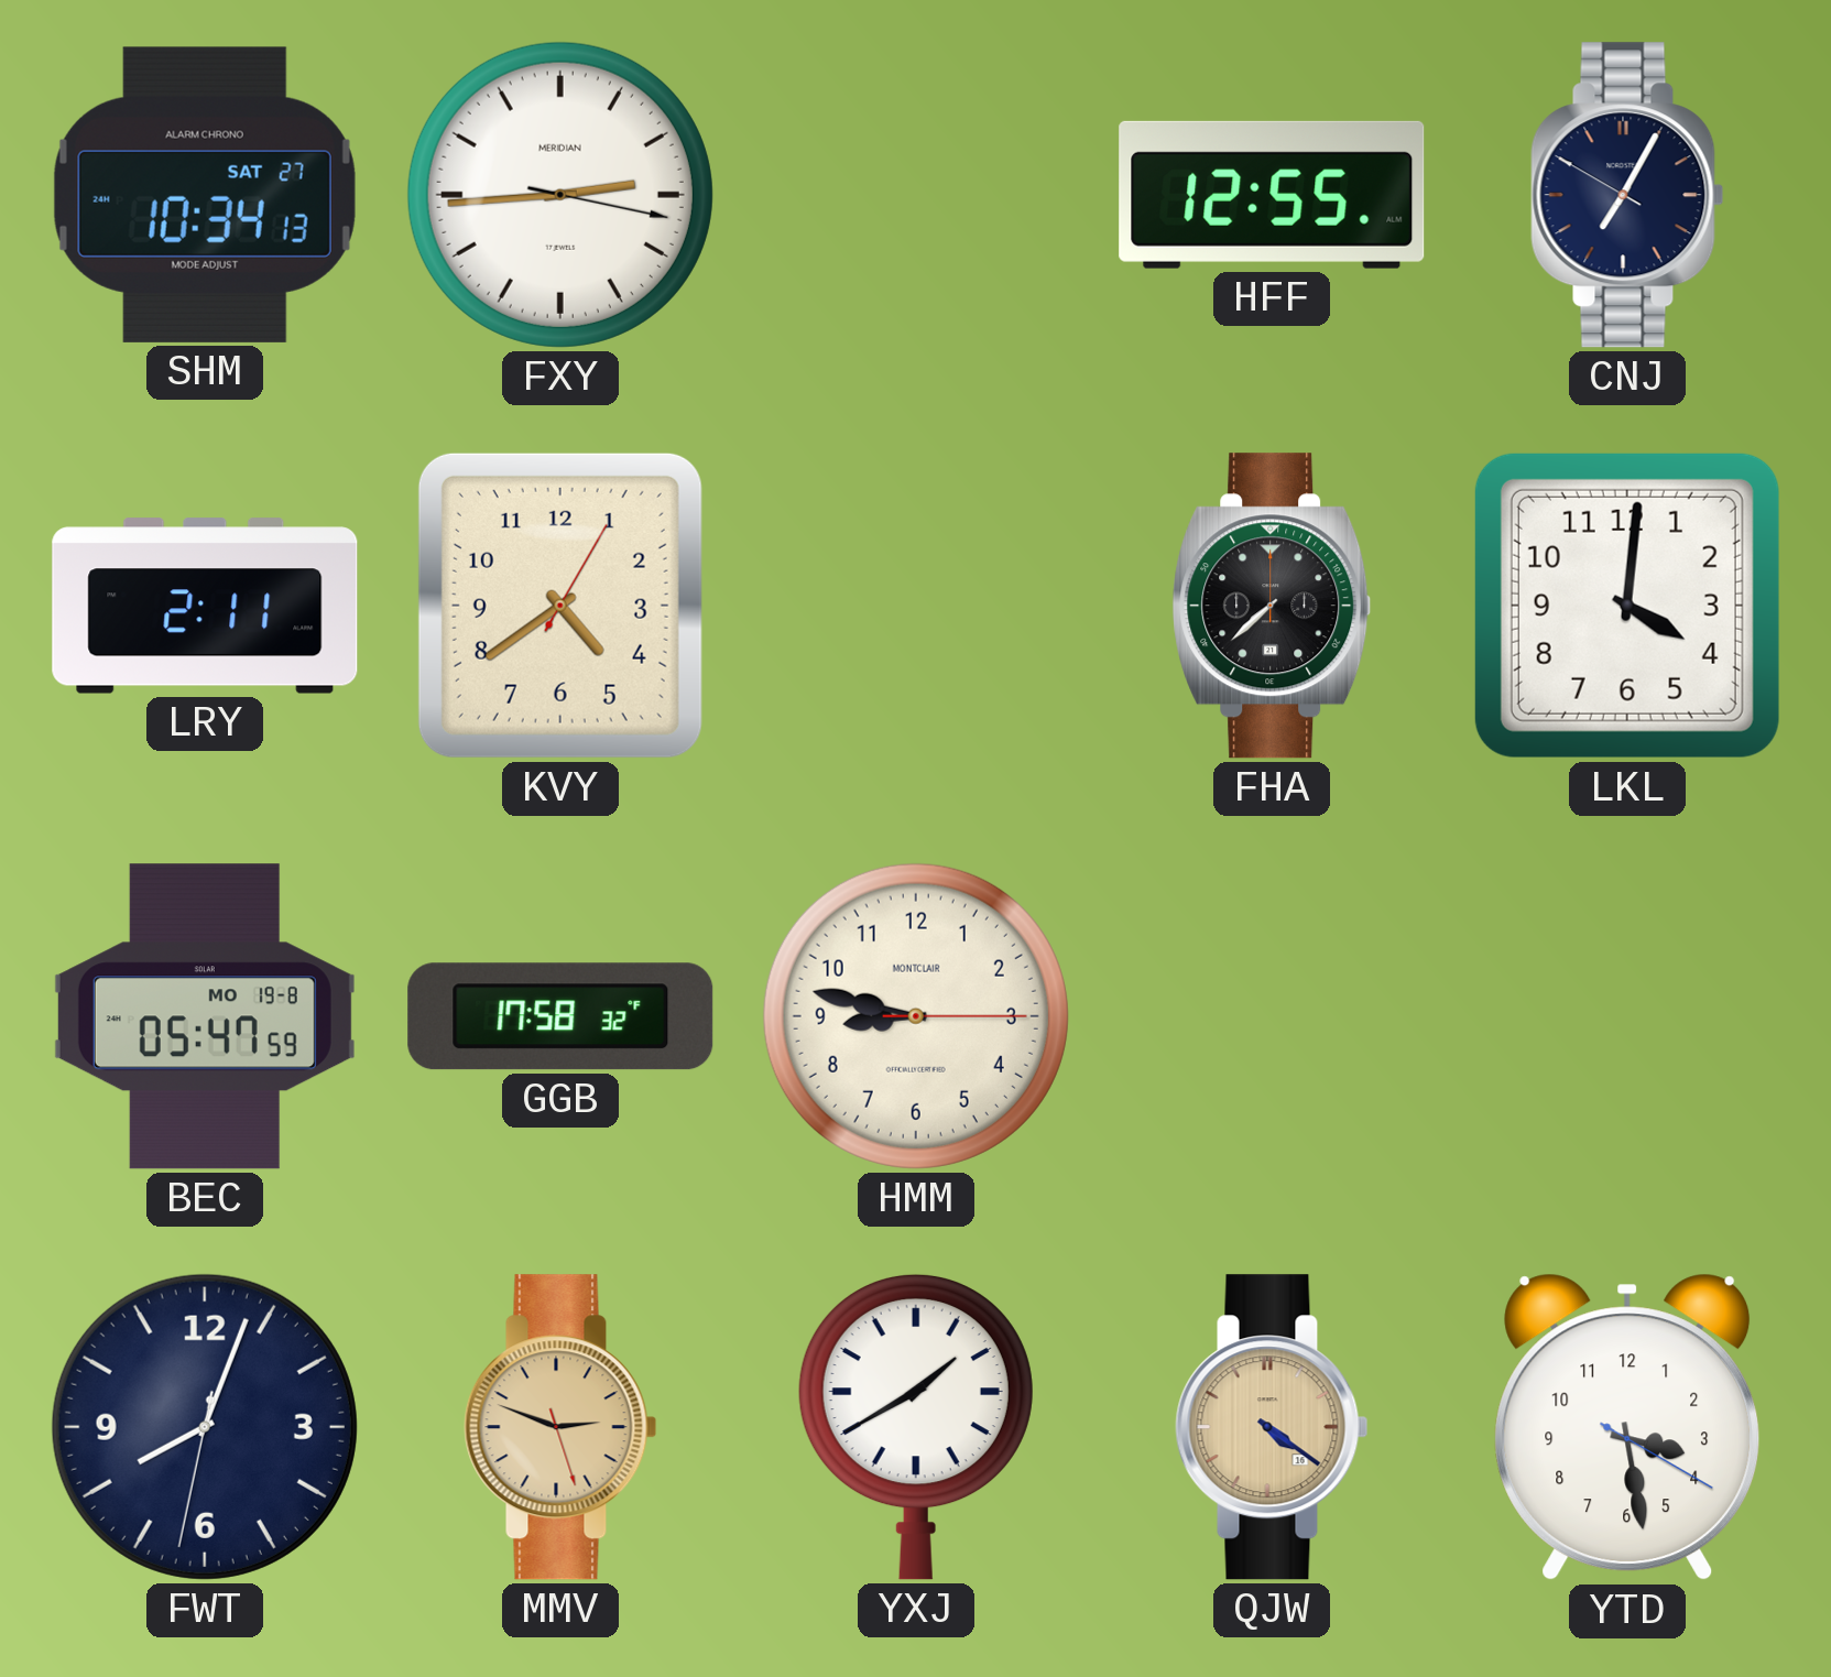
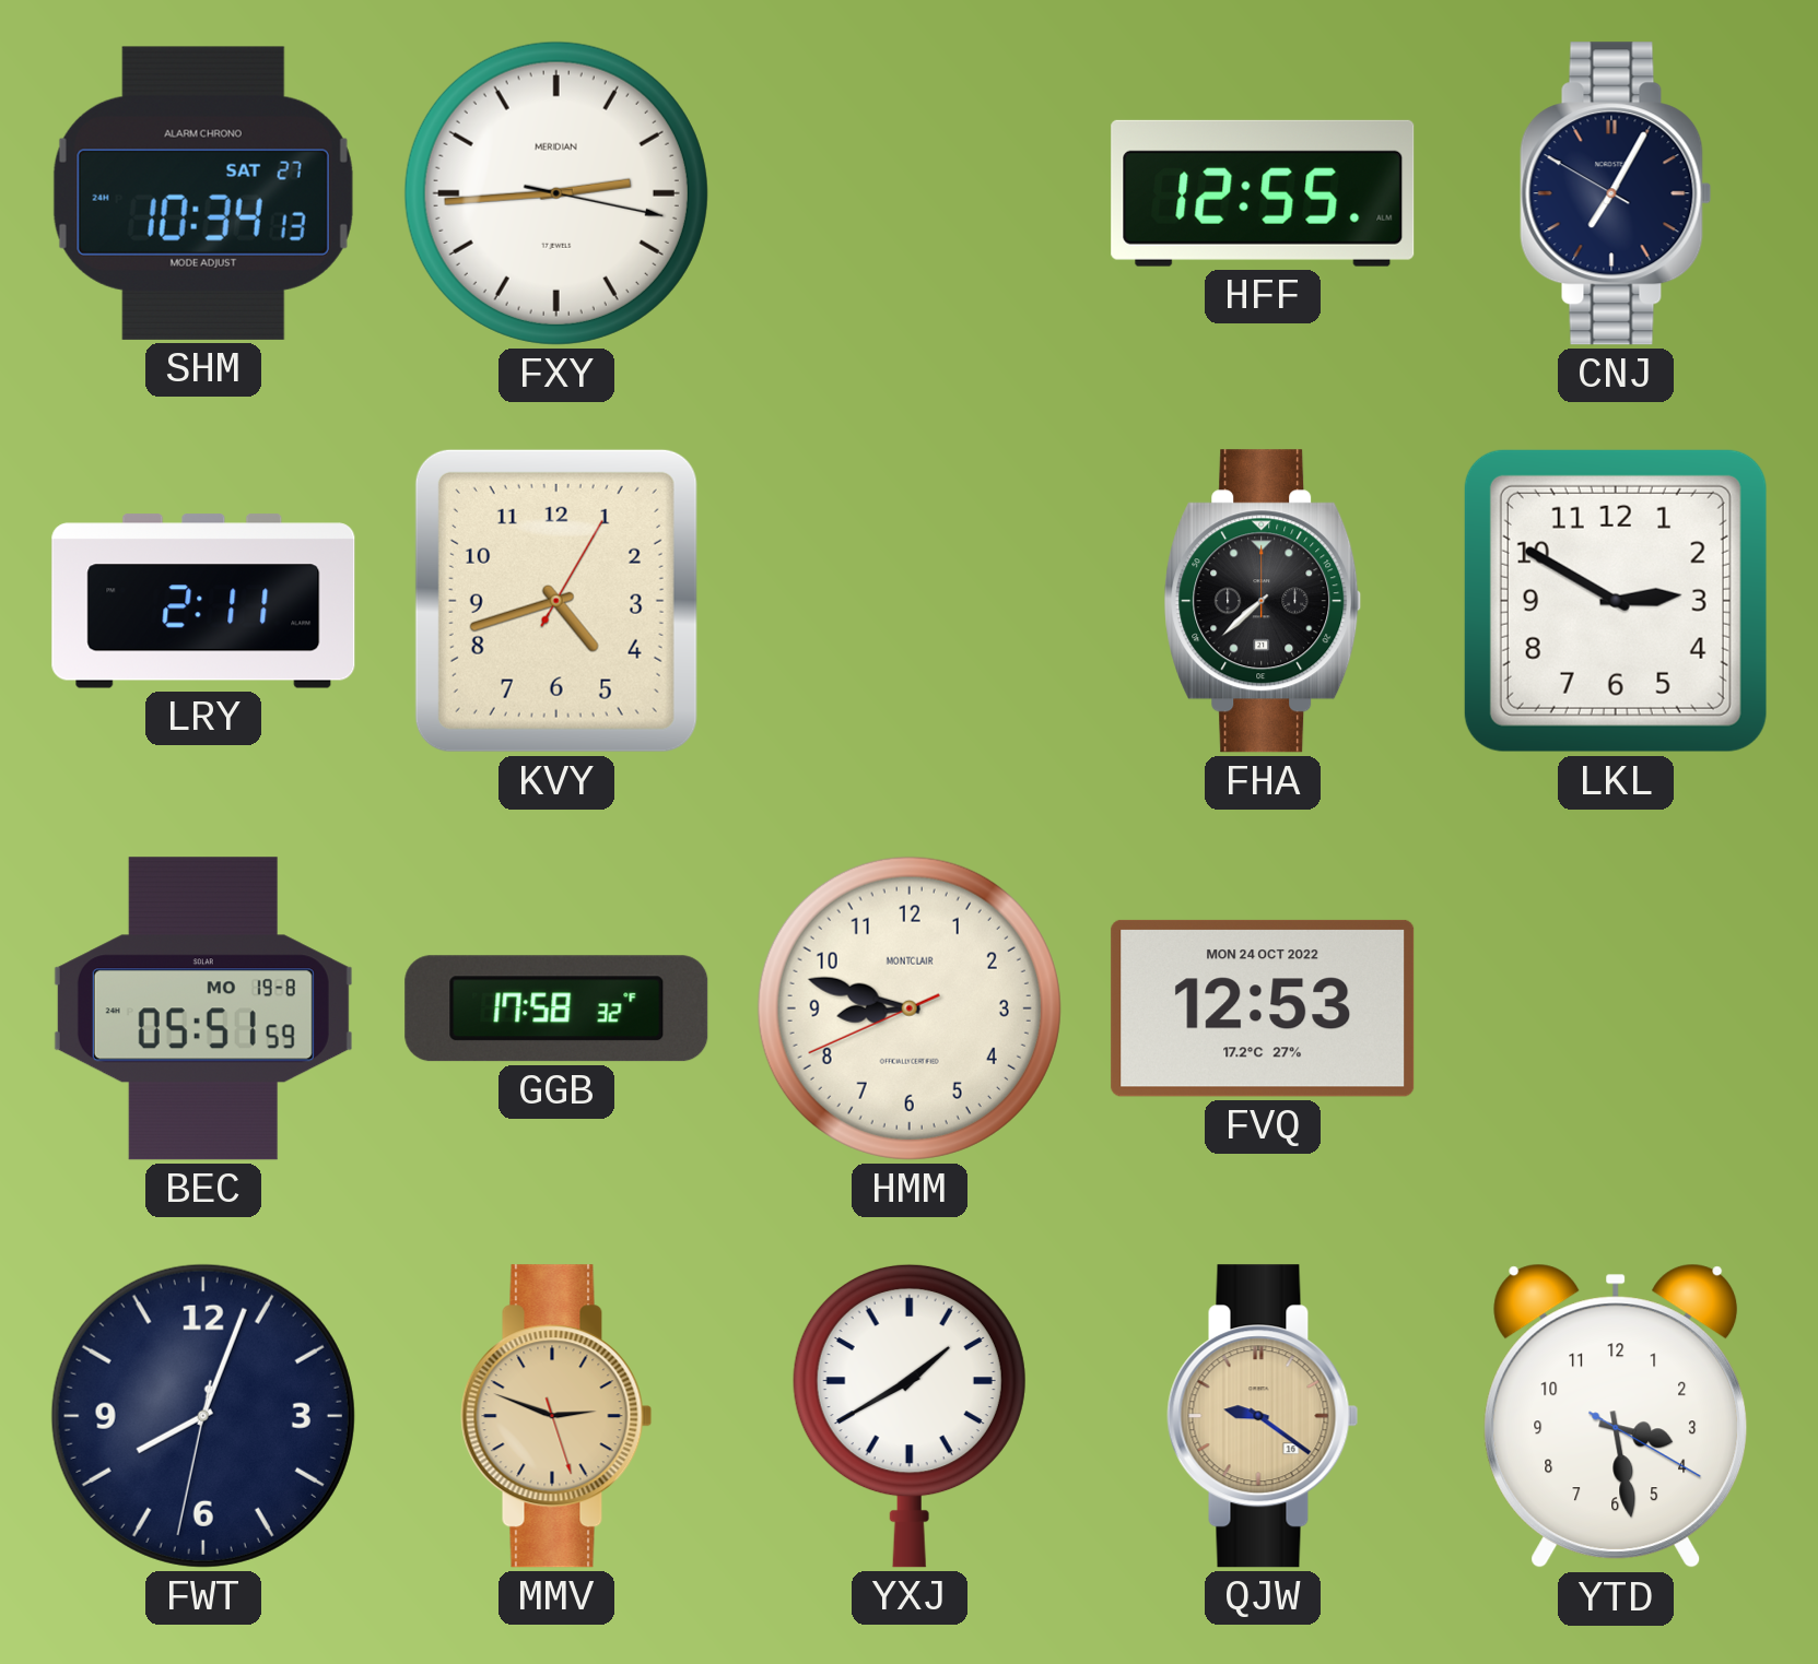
KVY: 4:39 -> 4:42
LKL: 4:01 -> 2:50
BEC: 05:47 -> 05:51
HMM: 8:47:15 -> 8:47:41
FVQ: none -> 12:53
QJW: 4:21 -> 9:21
